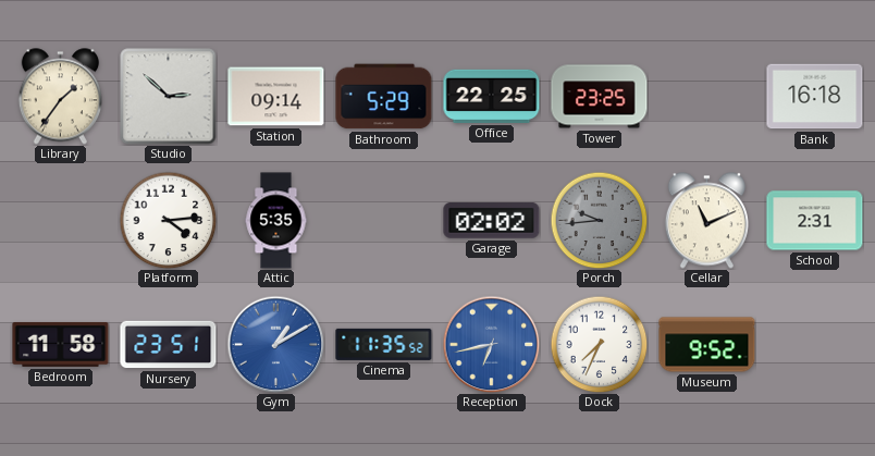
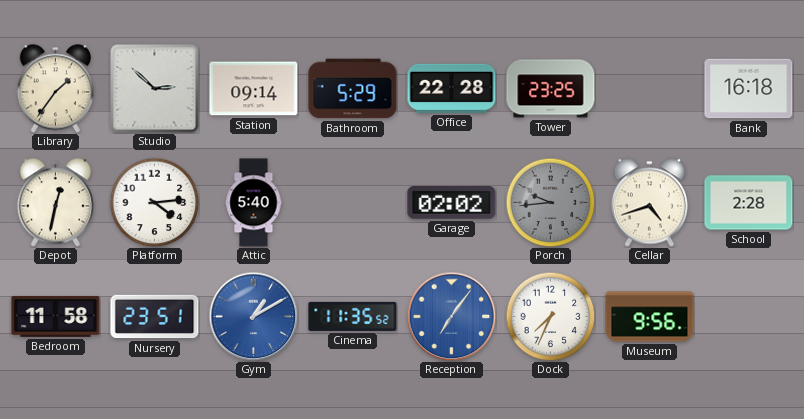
Office: 22:25 -> 22:28
Depot: none -> 12:32
Attic: 5:35 -> 5:40
Cellar: 11:11 -> 4:42
School: 2:31 -> 2:28
Reception: 6:43 -> 7:06
Museum: 9:52 -> 9:56
